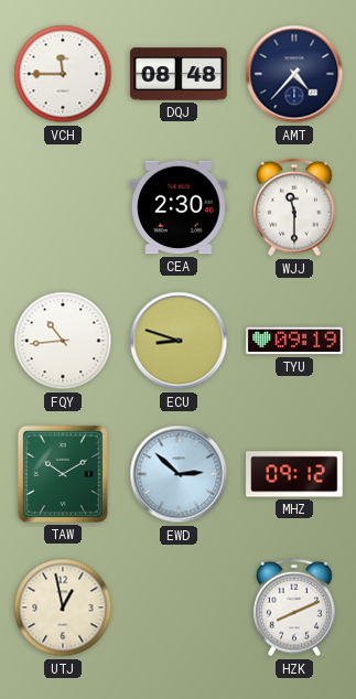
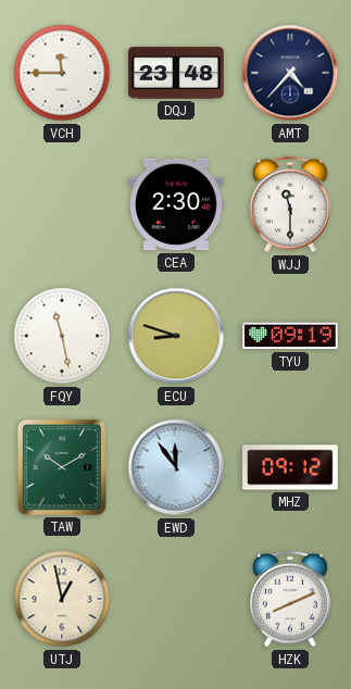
DQJ: 08:48 -> 23:48
FQY: 10:44 -> 11:28
EWD: 2:52 -> 11:54
